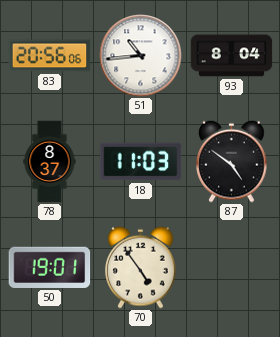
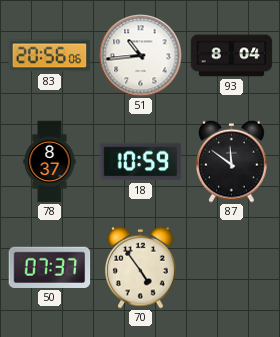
18: 11:03 -> 10:59
87: 4:51 -> 11:51
50: 19:01 -> 07:37
